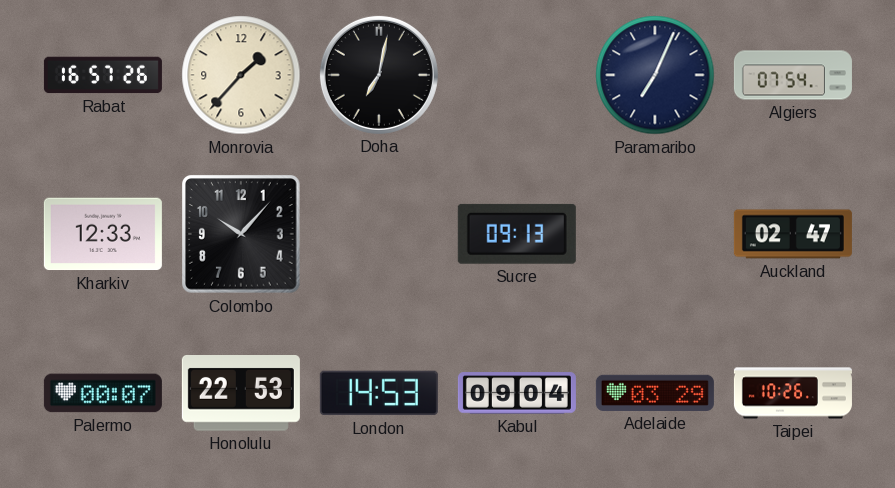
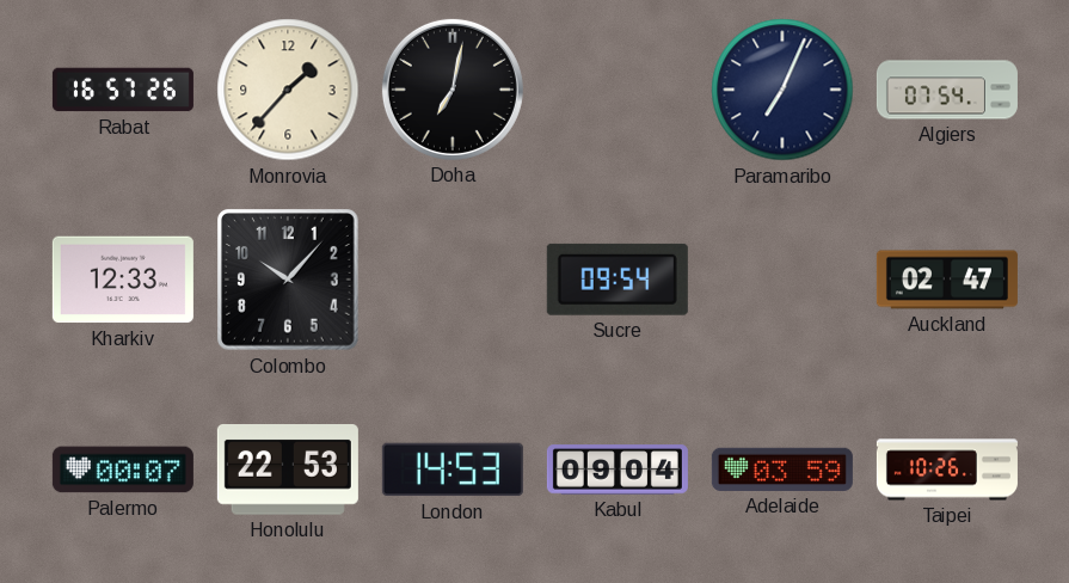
Sucre: 09:13 -> 09:54
Adelaide: 03:29 -> 03:59
